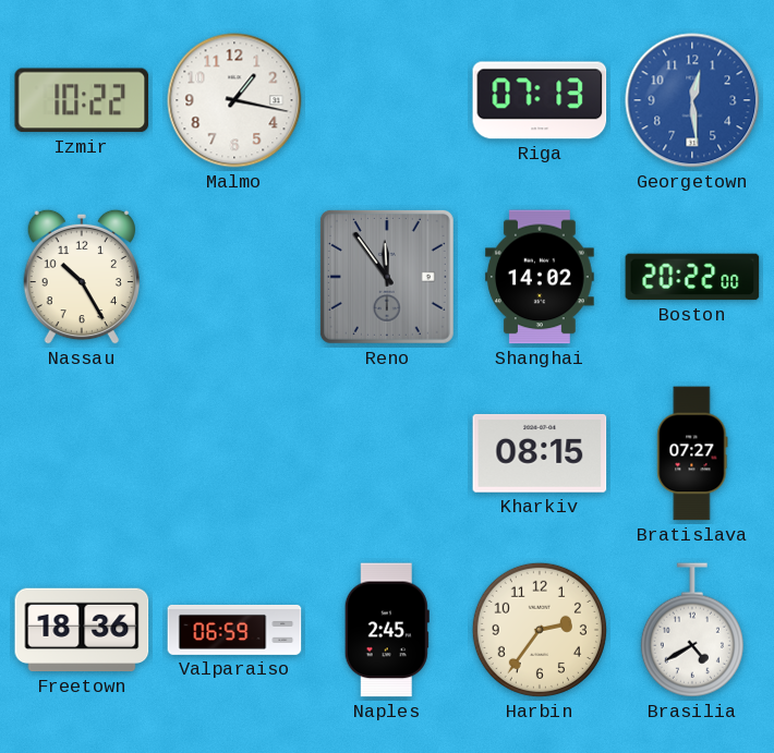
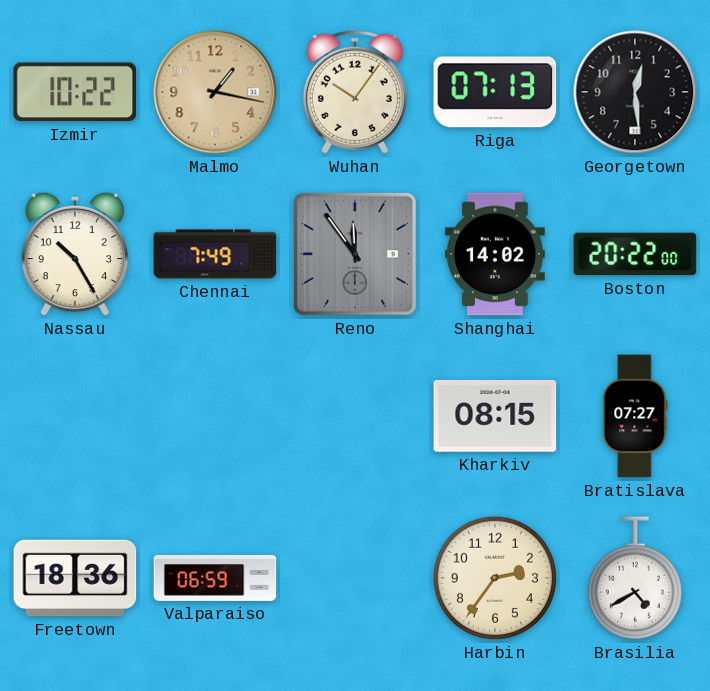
Malmo dial: white -> champagne
Wuhan: none -> 10:06
Georgetown dial: blue -> black
Chennai: none -> 7:49
Naples: 2:45 -> none
